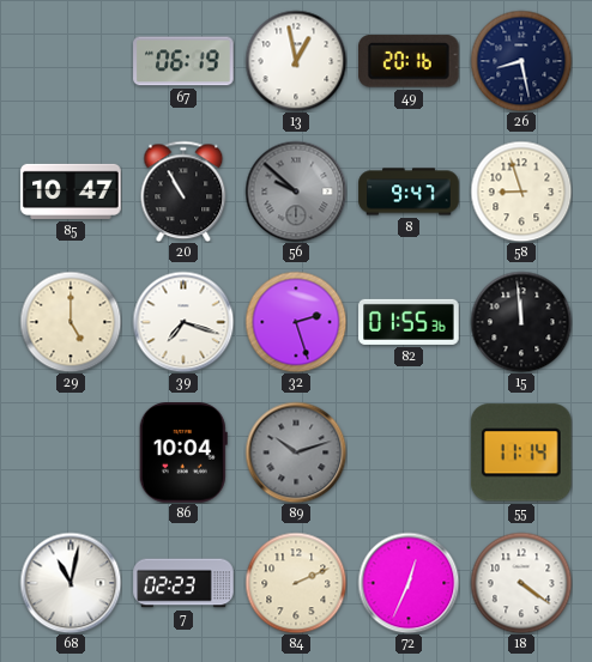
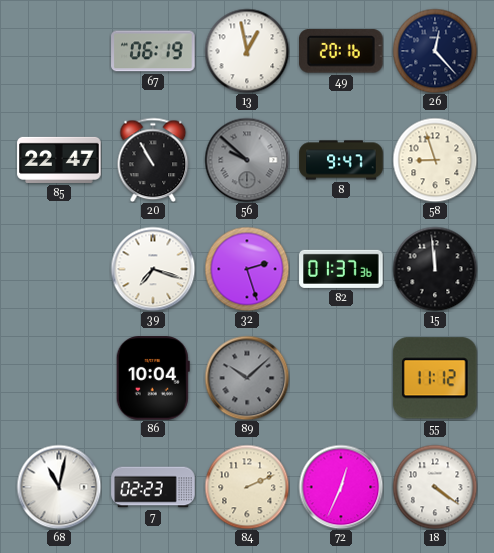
26: 8:28 -> 12:23
85: 10:47 -> 22:47
29: 5:00 -> none
82: 01:55 -> 01:37
89: 10:12 -> 10:08
55: 11:14 -> 11:12
